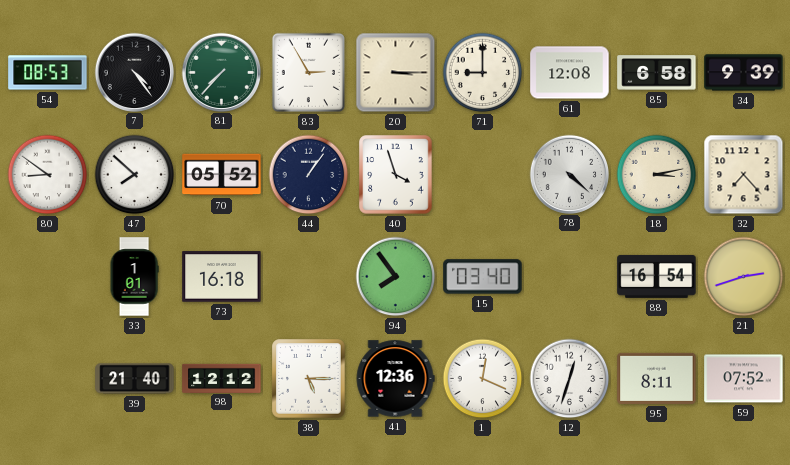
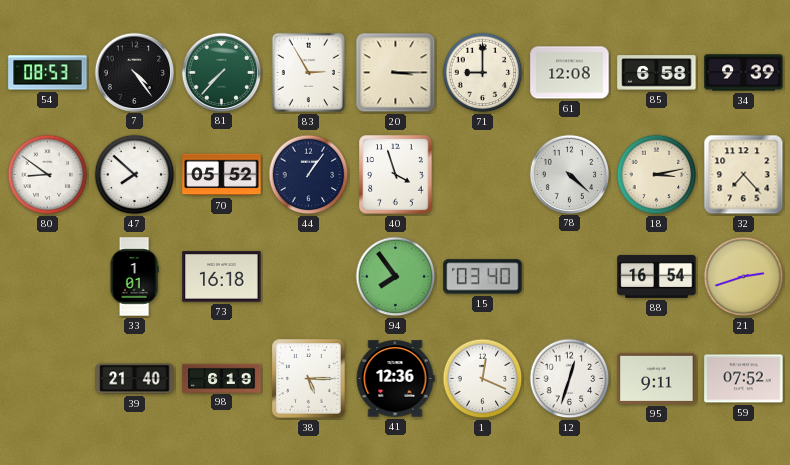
98: 12:12 -> 6:19
95: 8:11 -> 9:11
